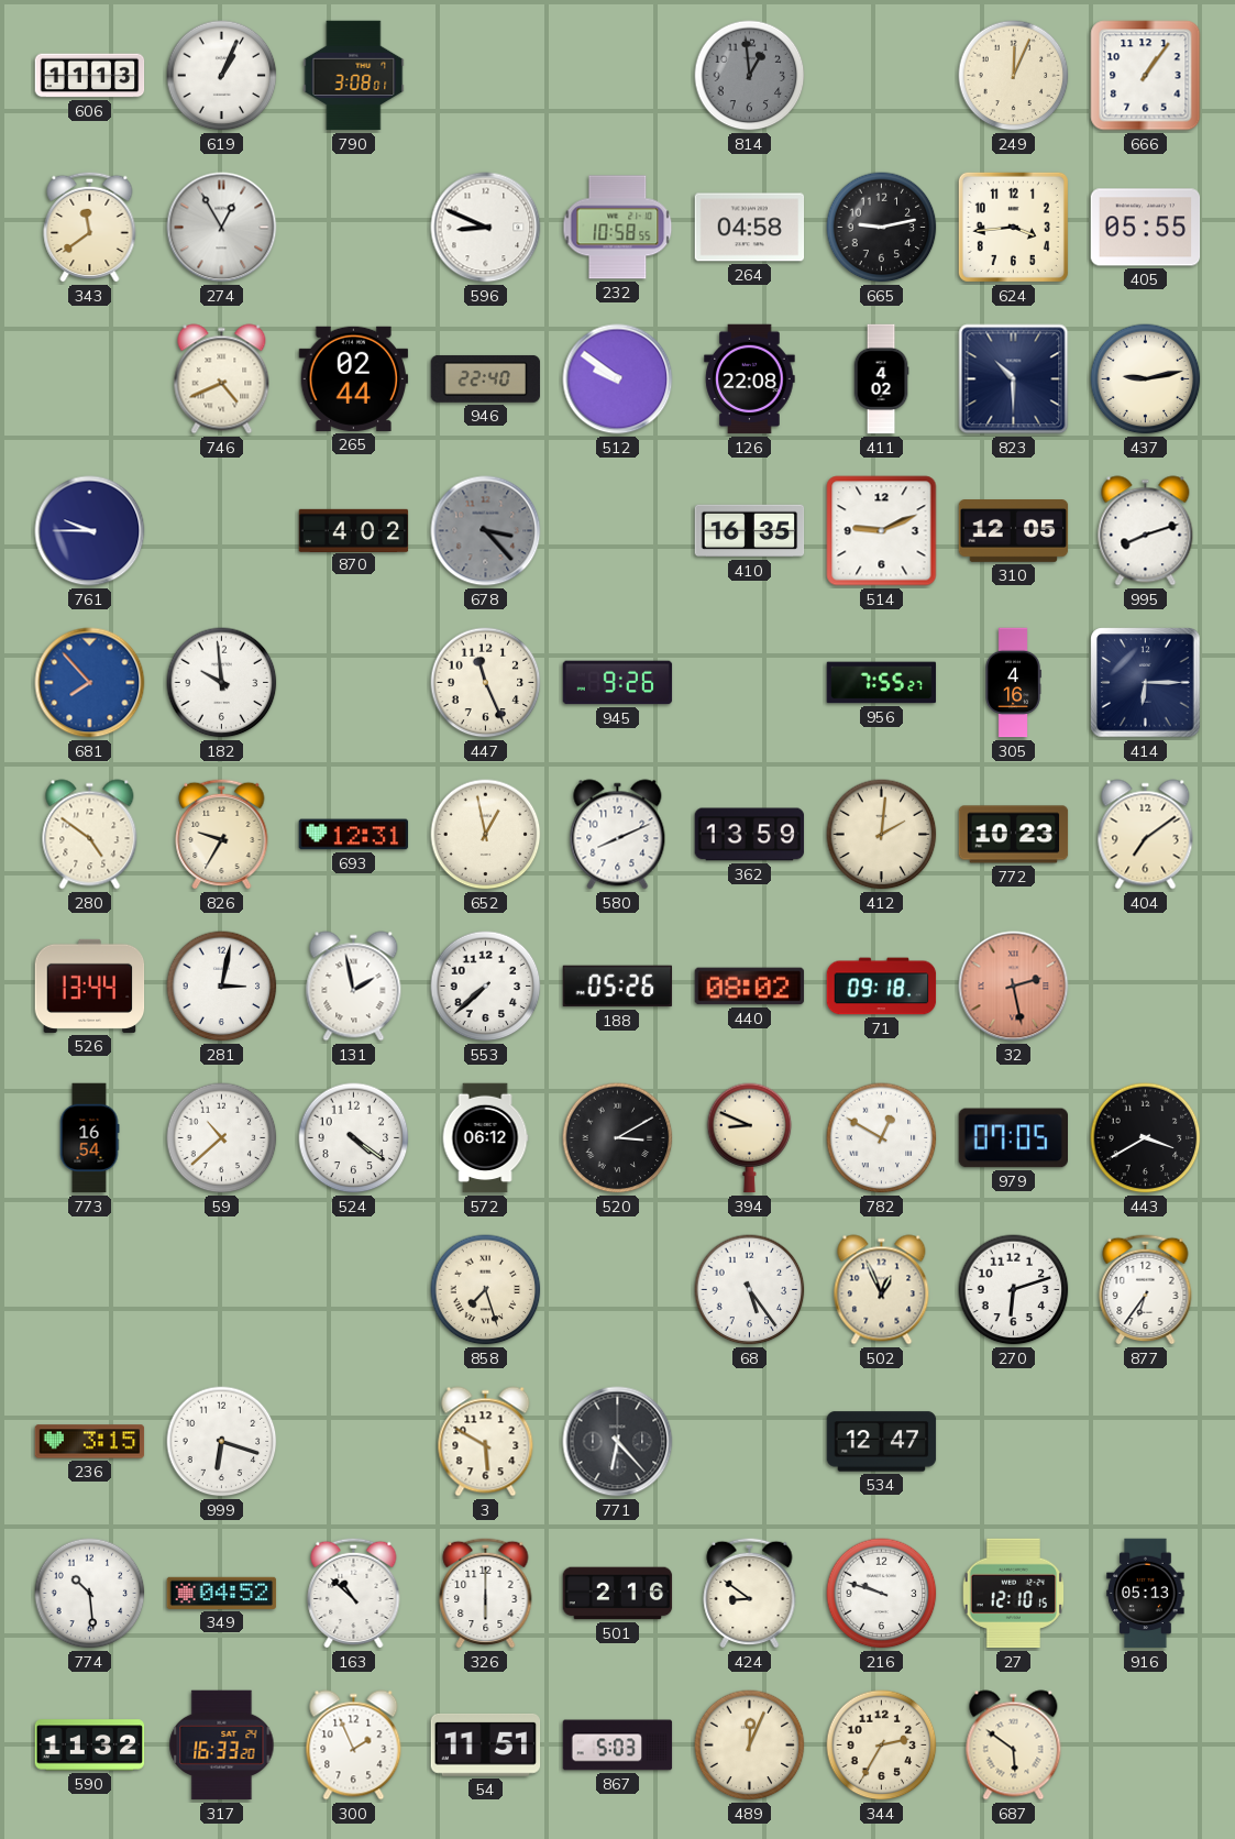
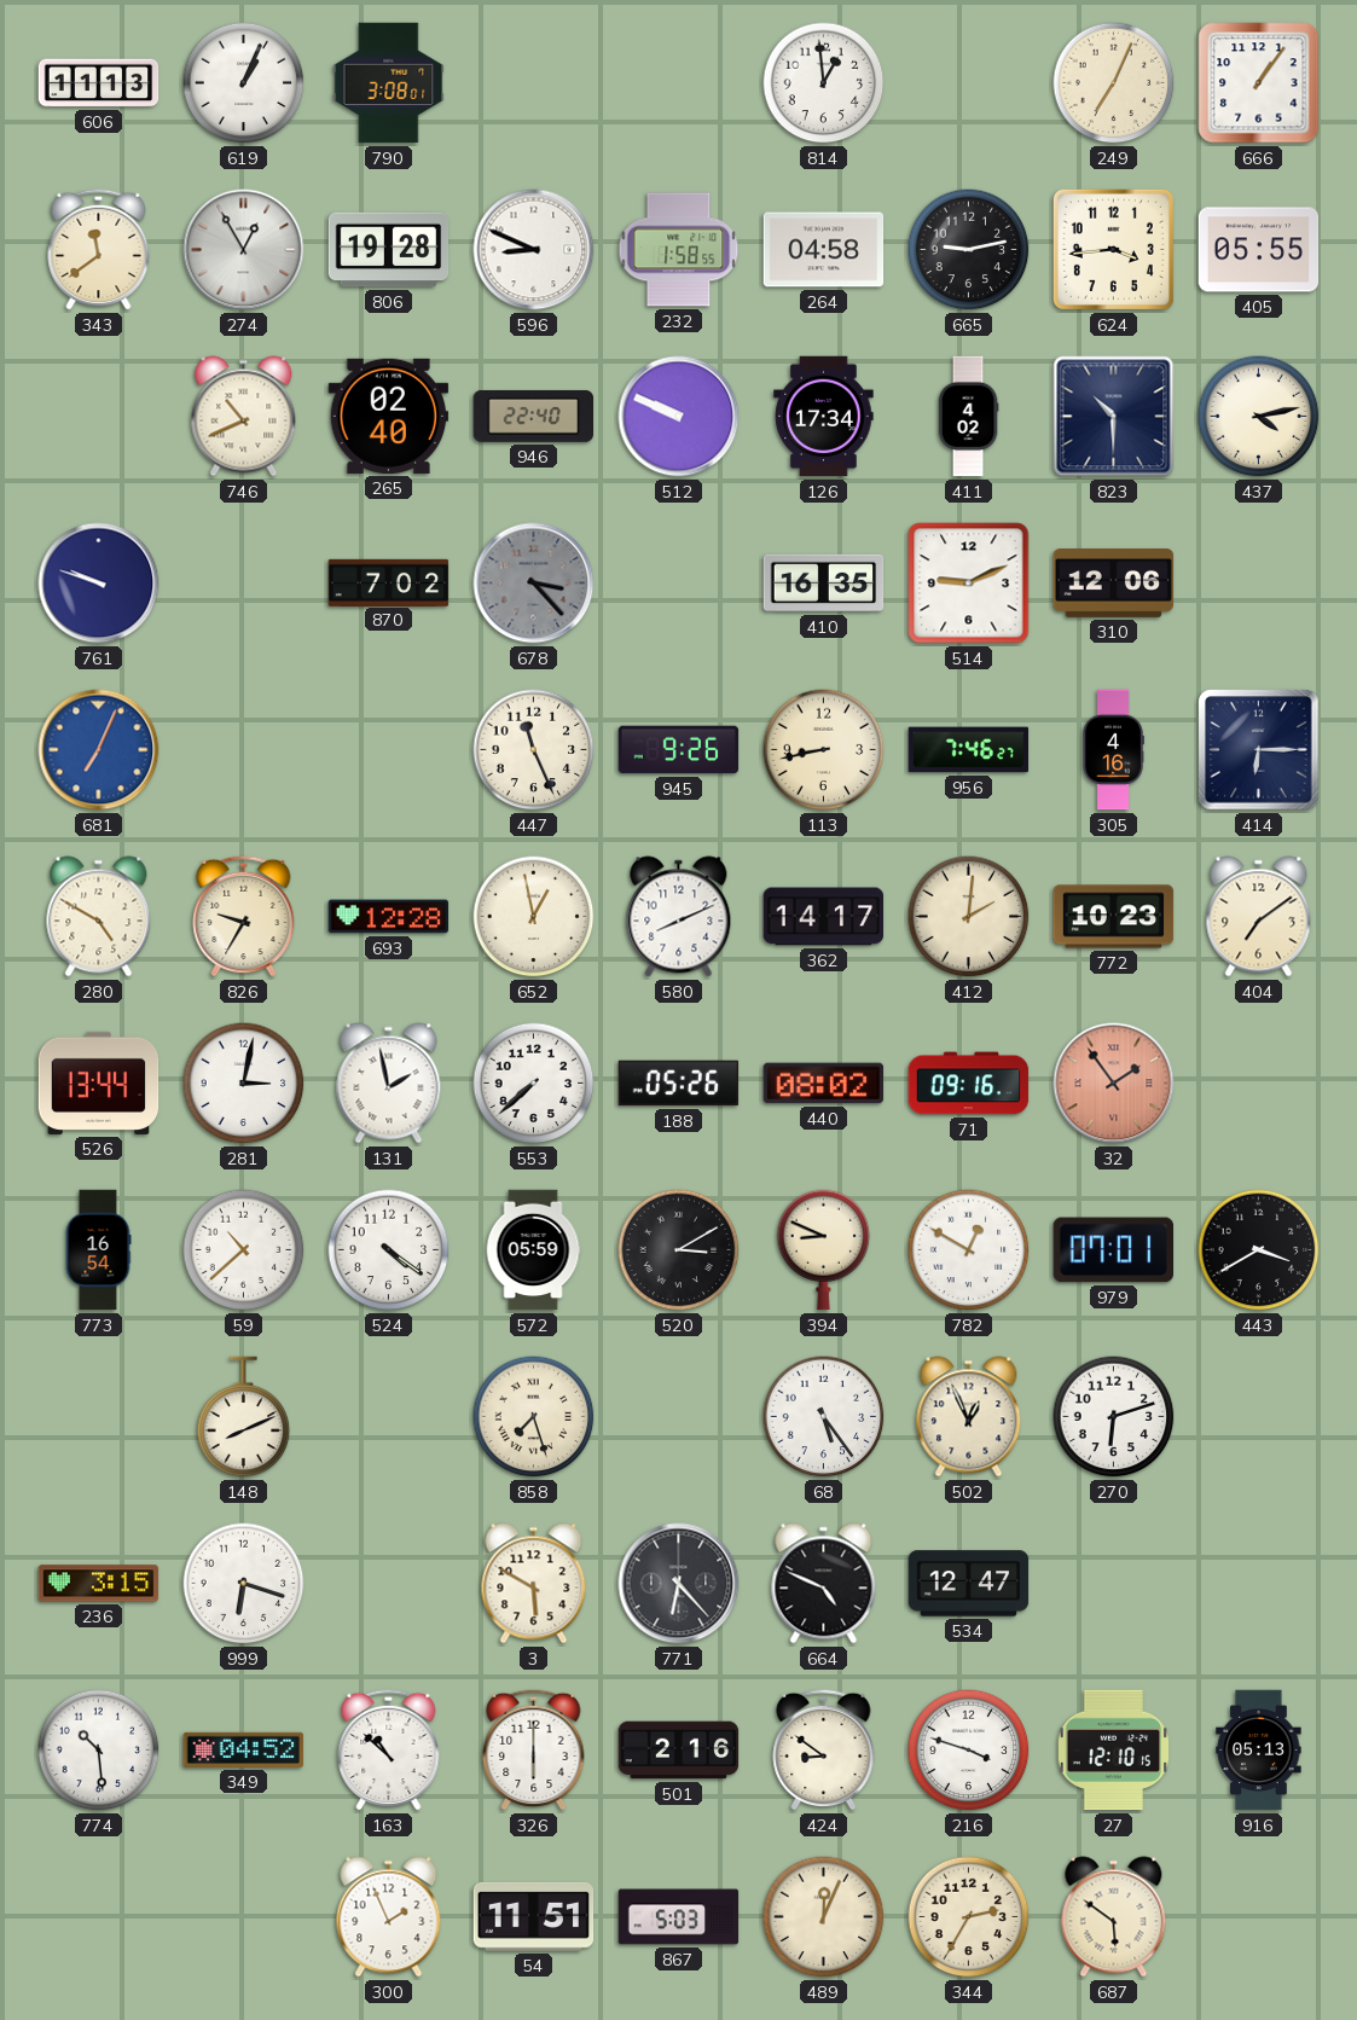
814 dial: grey -> white
249: 12:04 -> 7:04
806: none -> 19:28
232: 10:58 -> 1:58
746: 4:41 -> 10:41
265: 02:44 -> 02:40
512: 9:51 -> 9:49
126: 22:08 -> 17:34
437: 9:13 -> 4:13
761: 9:45 -> 9:48
870: 4:02 -> 7:02
310: 12:05 -> 12:06
995: 8:12 -> none
681: 7:53 -> 7:04
182: 9:59 -> none
113: none -> 8:43
956: 7:55 -> 7:46
280: 4:51 -> 4:50
693: 12:31 -> 12:28
362: 13:59 -> 14:17
71: 09:18 -> 09:16
32: 2:28 -> 1:54
572: 06:12 -> 05:59
979: 07:05 -> 07:01
148: none -> 8:11
877: 6:36 -> none
664: none -> 4:49
216: 9:48 -> 3:48
590: 11:32 -> none
317: 16:33 -> none
